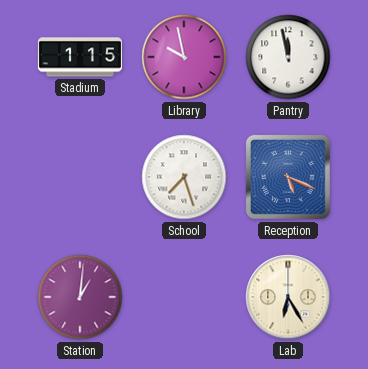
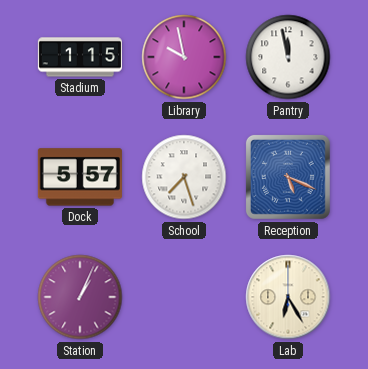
Dock: none -> 5:57
Station: 1:01 -> 1:04
